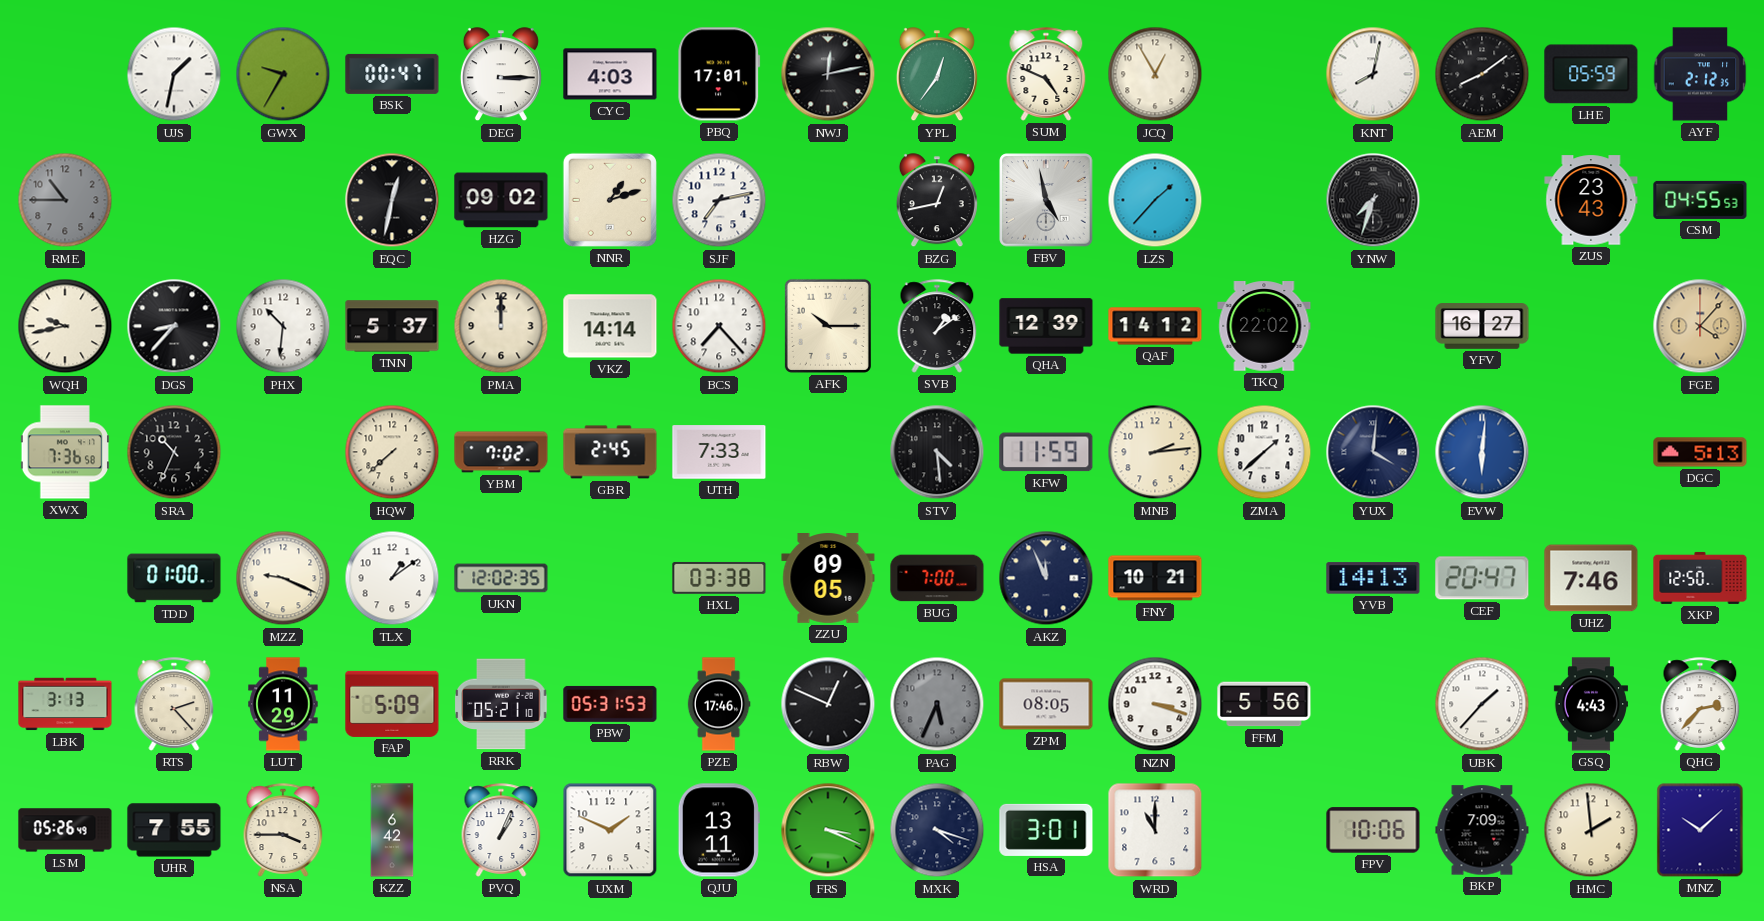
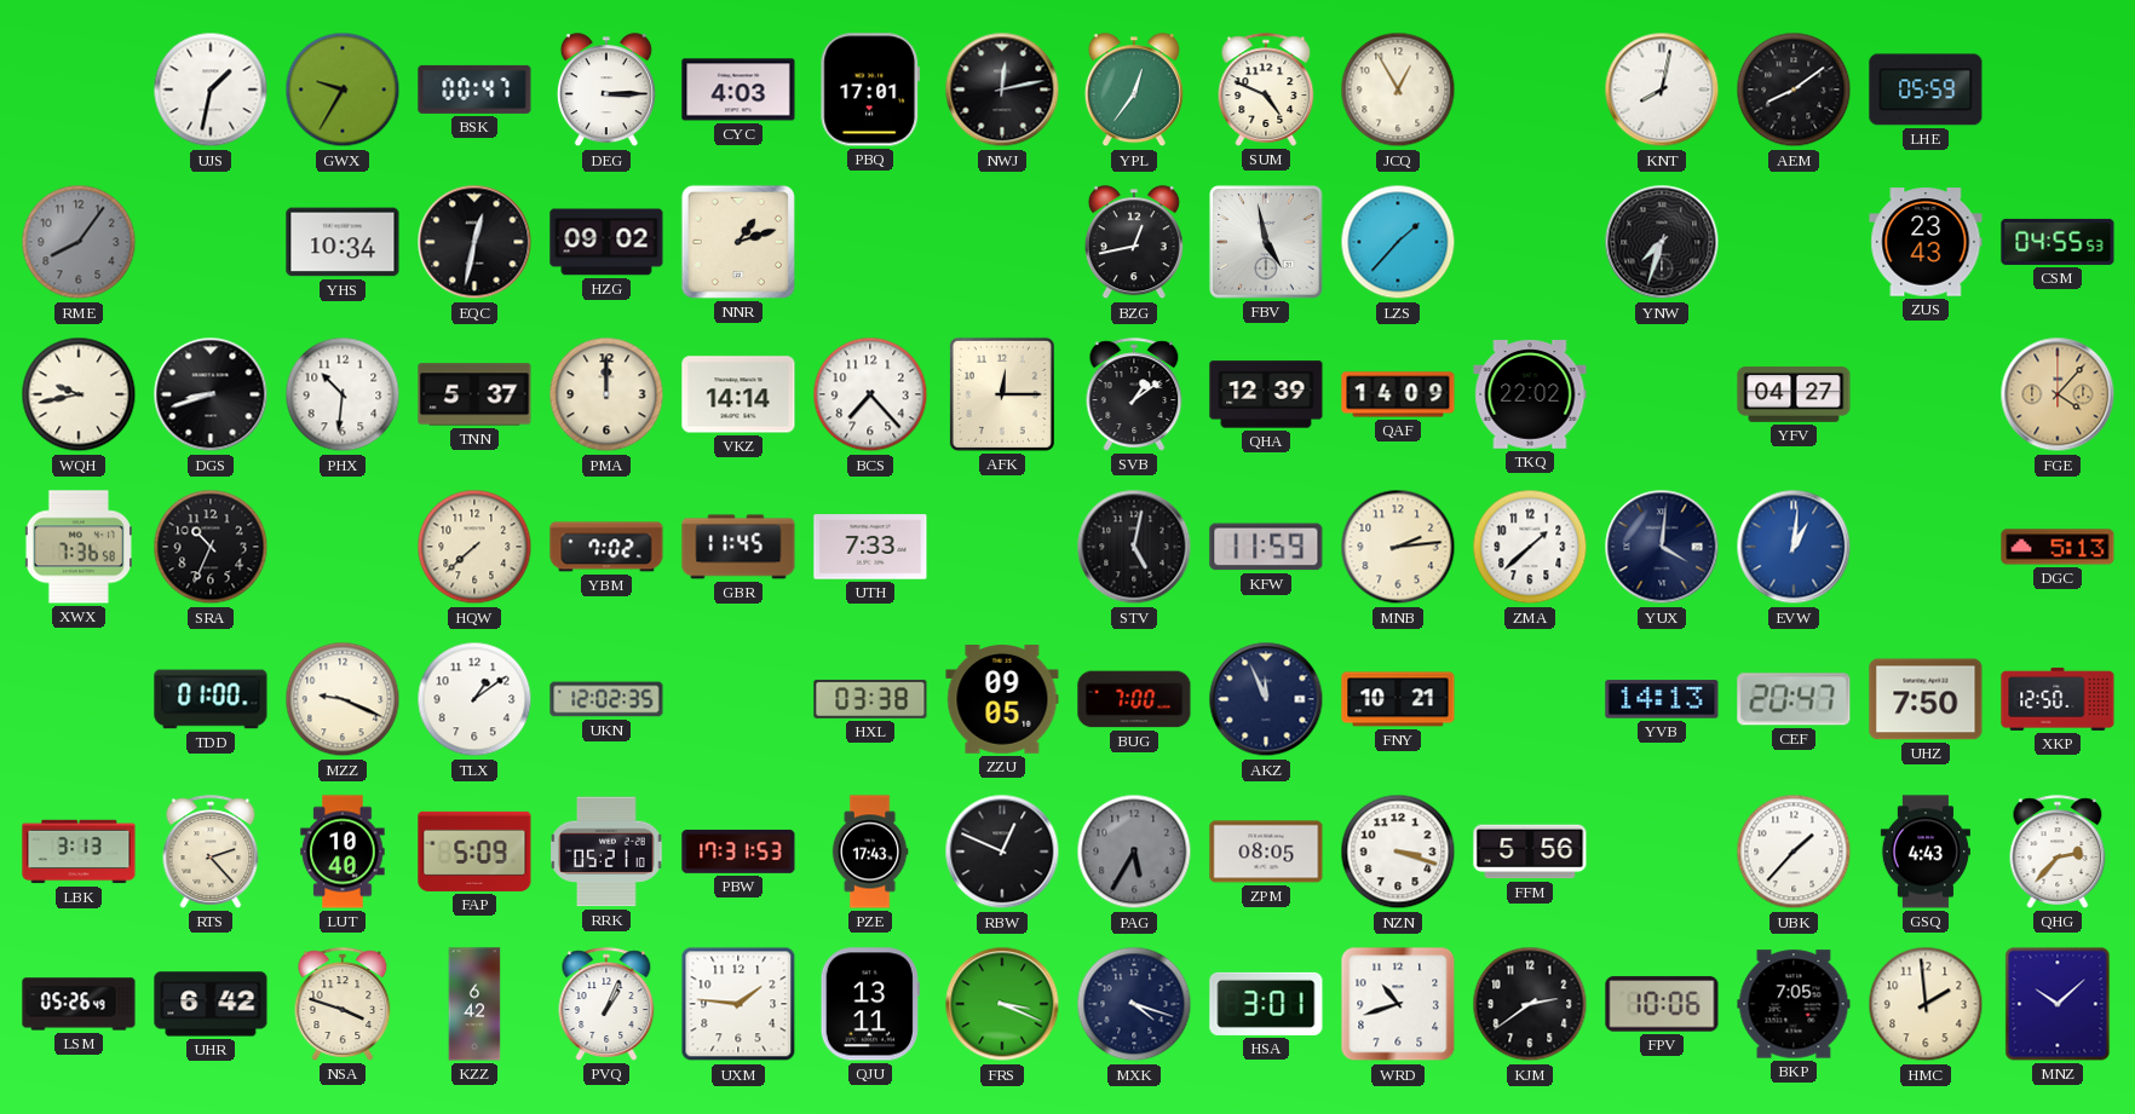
AYF: 2:12 -> none
RME: 10:45 -> 8:06
YHS: none -> 10:34
SJF: 7:13 -> none
DGS: 8:37 -> 8:42
AFK: 10:15 -> 12:15
QAF: 14:12 -> 14:09
YFV: 16:27 -> 04:27
GBR: 2:45 -> 11:45
STV: 4:29 -> 5:02
EVW: 6:01 -> 1:01
UHZ: 7:46 -> 7:50
LUT: 11:29 -> 10:40
PBW: 05:31 -> 17:31
PZE: 17:46 -> 17:43
PAG: 5:34 -> 5:35
UHR: 7:55 -> 6:42
NSA: 3:45 -> 3:48
UXM: 1:49 -> 1:46
WRD: 11:00 -> 10:42
KJM: none -> 2:39
BKP: 7:09 -> 7:05
